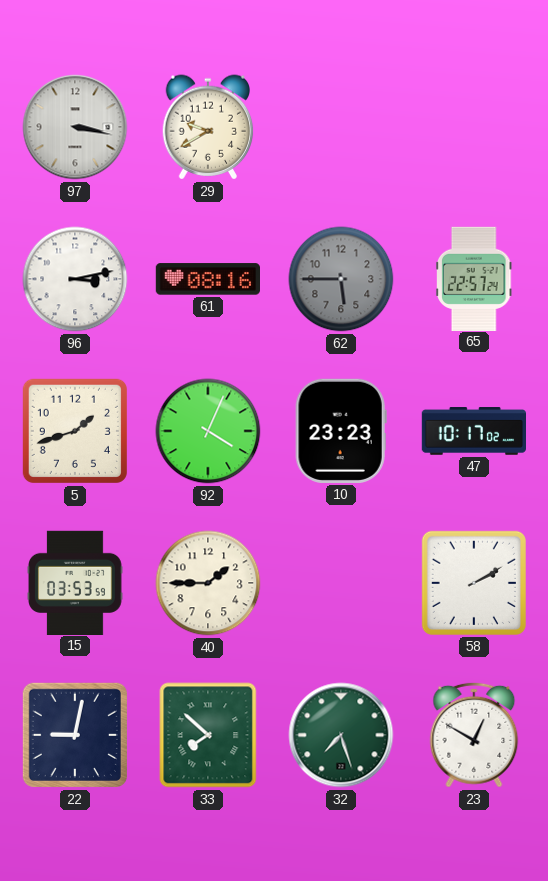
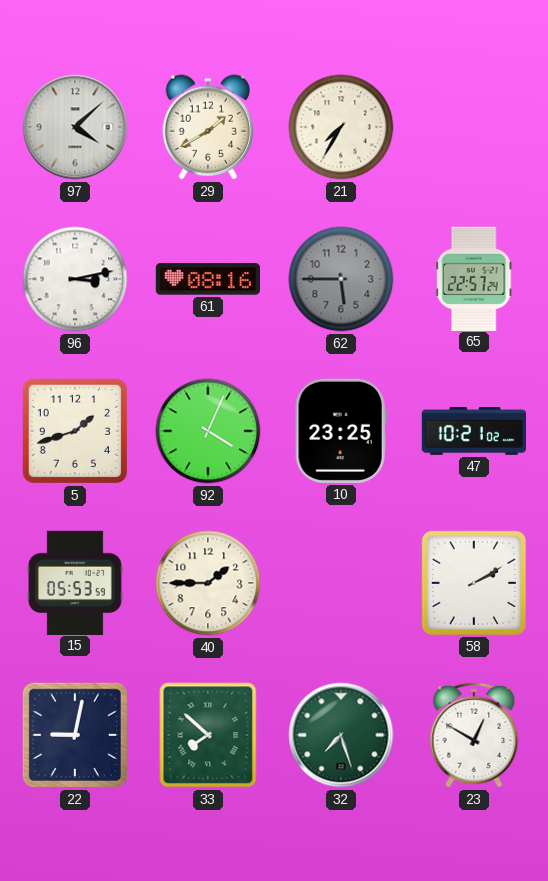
97: 3:17 -> 4:08
29: 9:40 -> 1:40
21: none -> 7:35
10: 23:23 -> 23:25
47: 10:17 -> 10:21
15: 03:53 -> 05:53
